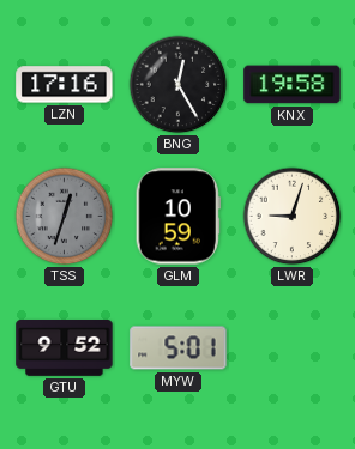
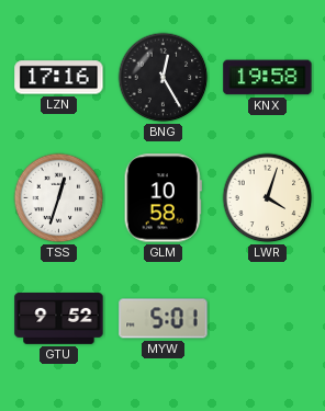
TSS dial: grey -> white
GLM: 10:59 -> 10:58
LWR: 9:03 -> 4:03
